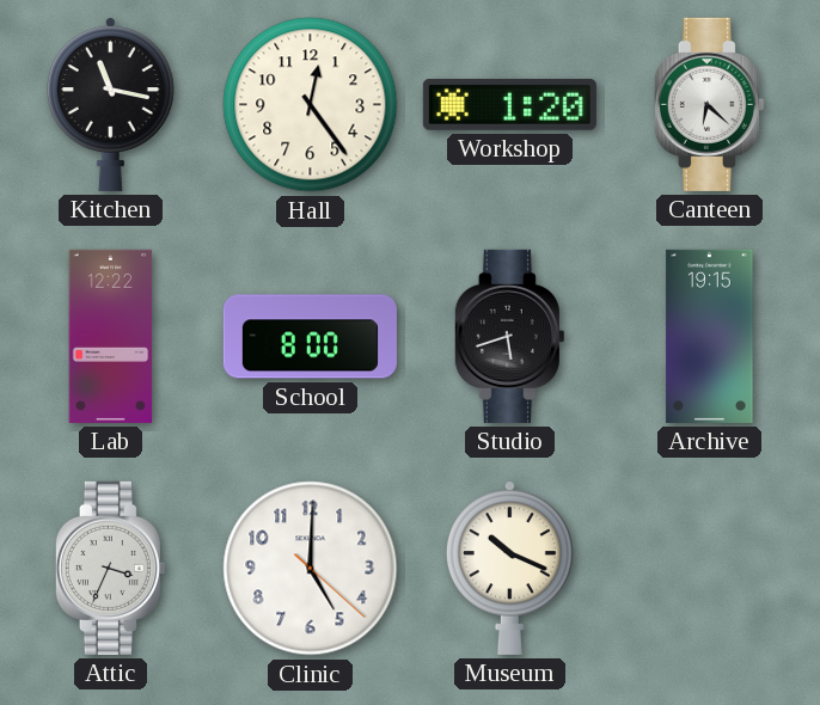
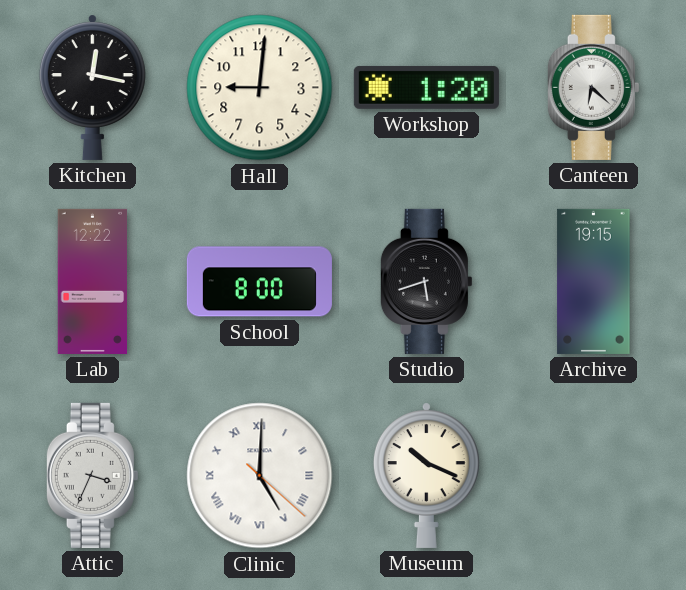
Kitchen: 11:17 -> 12:17
Hall: 12:24 -> 9:01
Clinic numerals: Arabic -> Roman
